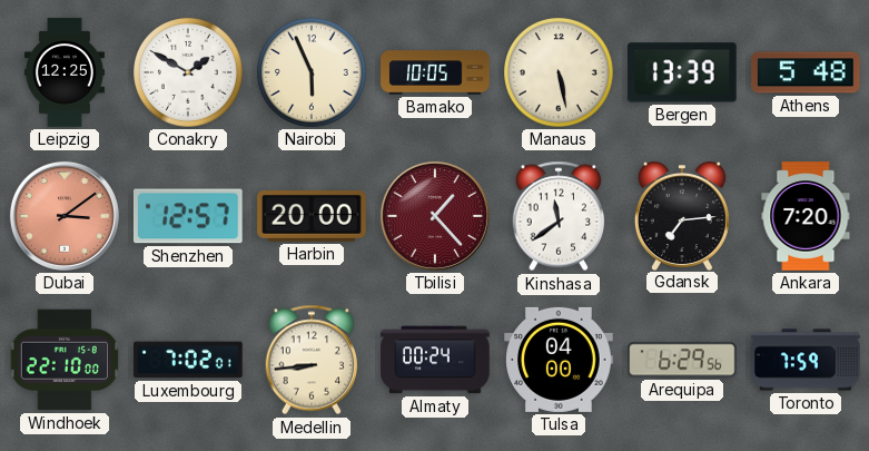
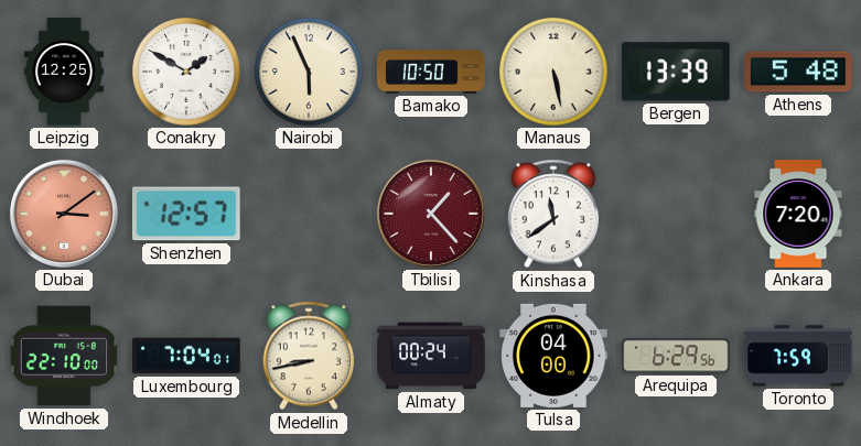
Bamako: 10:05 -> 10:50
Harbin: 20:00 -> none
Gdansk: 7:14 -> none
Luxembourg: 7:02 -> 7:04
Medellin: 8:44 -> 8:43
